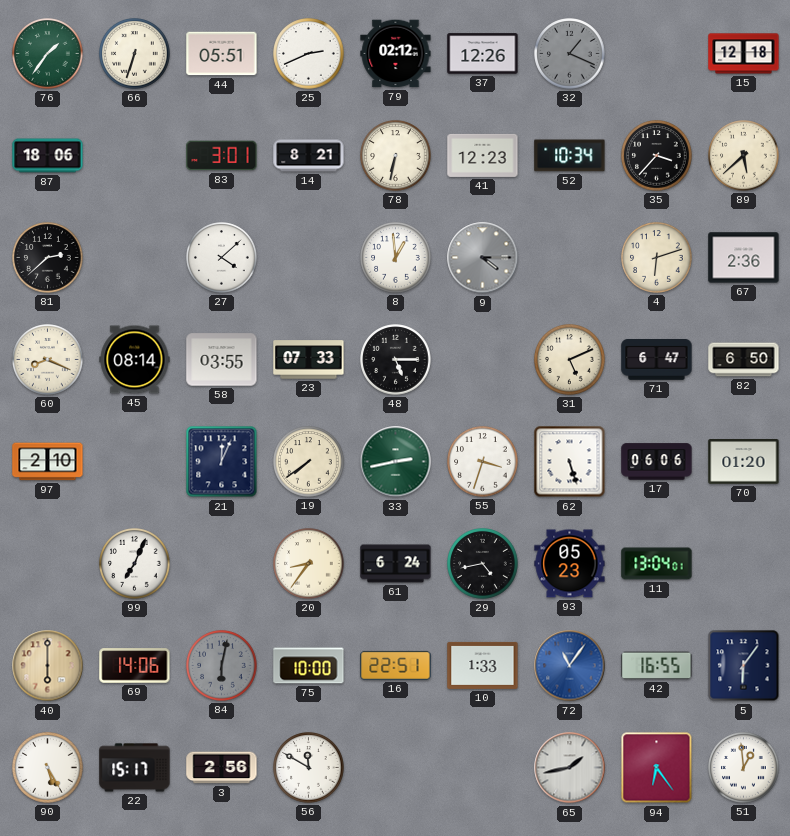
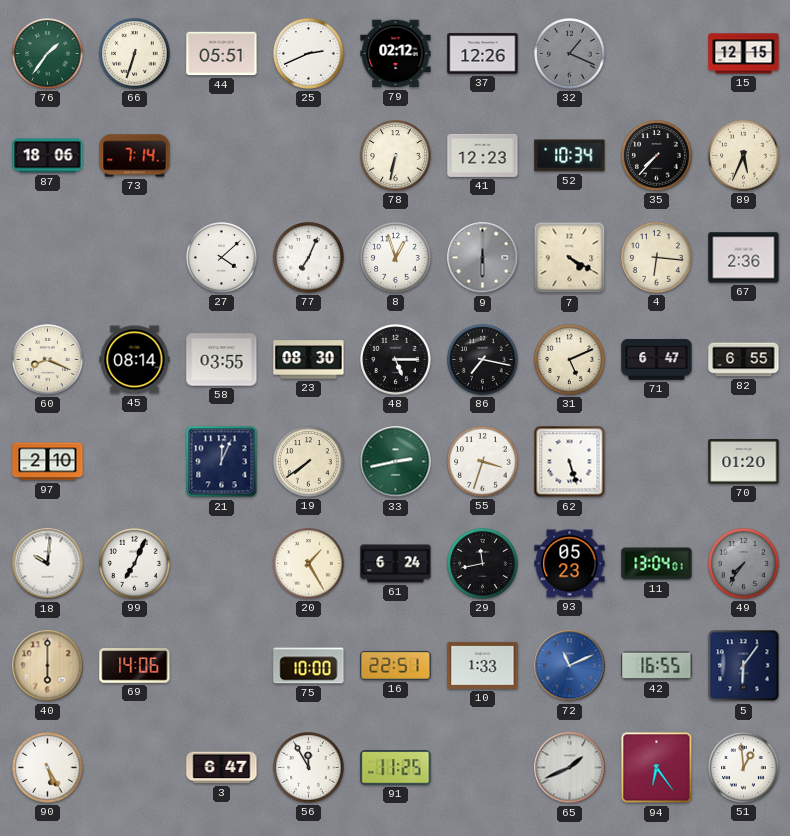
15: 12:18 -> 12:15
73: none -> 7:14
83: 3:01 -> none
14: 8:21 -> none
35: 3:37 -> 7:37
89: 5:38 -> 5:34
81: 2:38 -> none
77: none -> 7:04
8: 12:59 -> 12:57
9: 4:15 -> 6:00
7: none -> 4:20
4: 6:12 -> 6:16
23: 07:33 -> 08:30
86: none -> 7:17
82: 6:50 -> 6:55
17: 06:06 -> none
18: none -> 10:01
20: 8:36 -> 1:25
29: 4:43 -> 11:43
49: none -> 7:36
84: 6:02 -> none
72: 11:06 -> 11:11
22: 15:17 -> none
3: 2:56 -> 6:47
56: 11:50 -> 11:55
91: none -> 11:25
65: 1:43 -> 1:41
